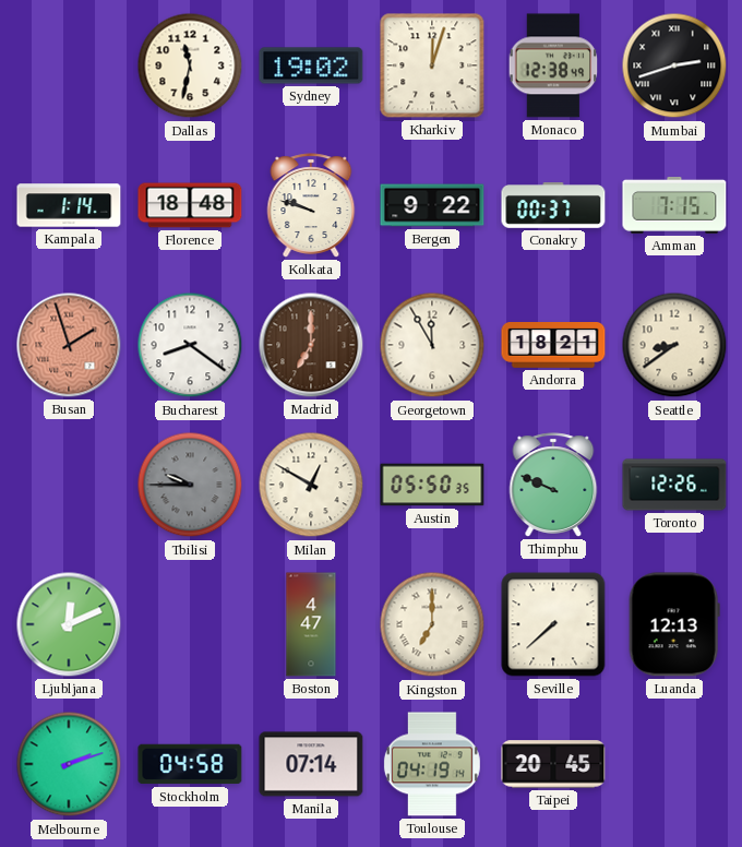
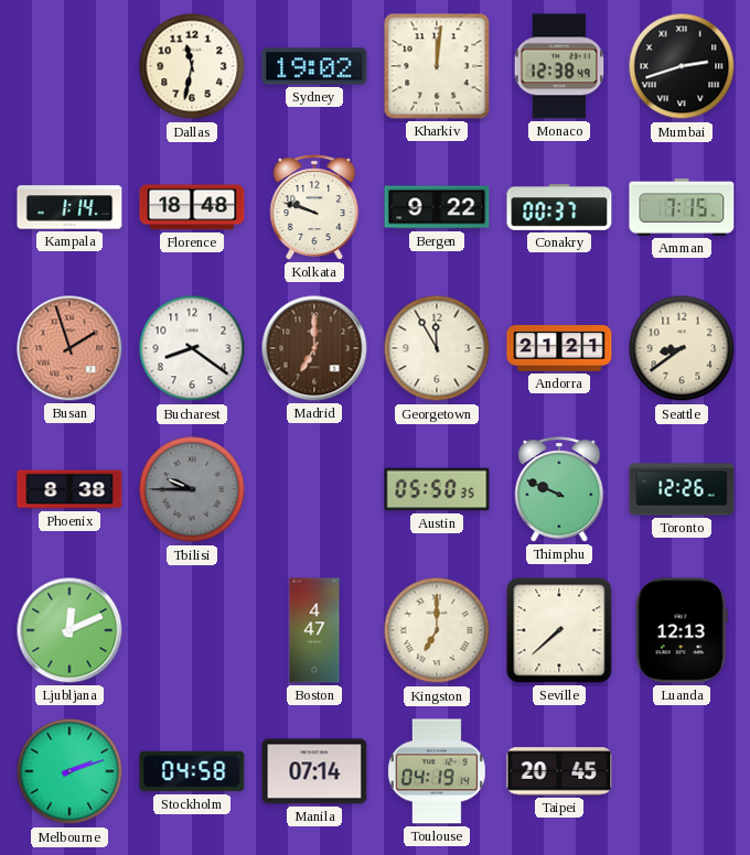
Kharkiv: 12:03 -> 12:01
Andorra: 18:21 -> 21:21
Phoenix: none -> 8:38
Milan: 12:50 -> none
